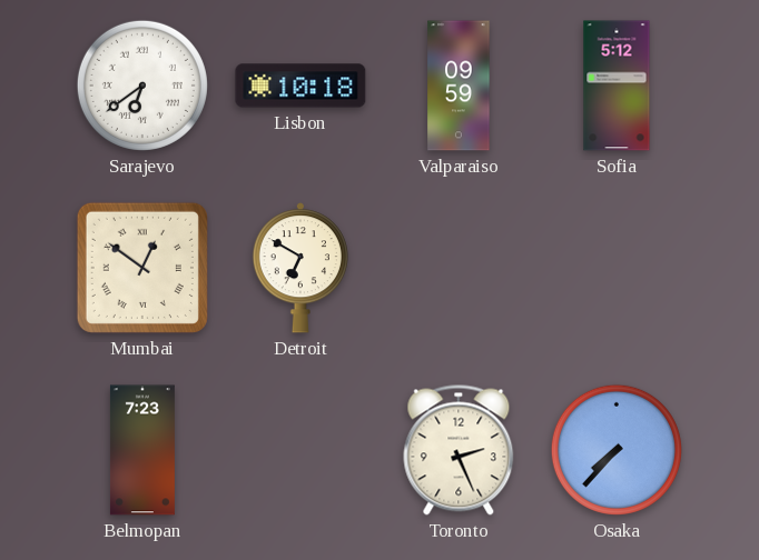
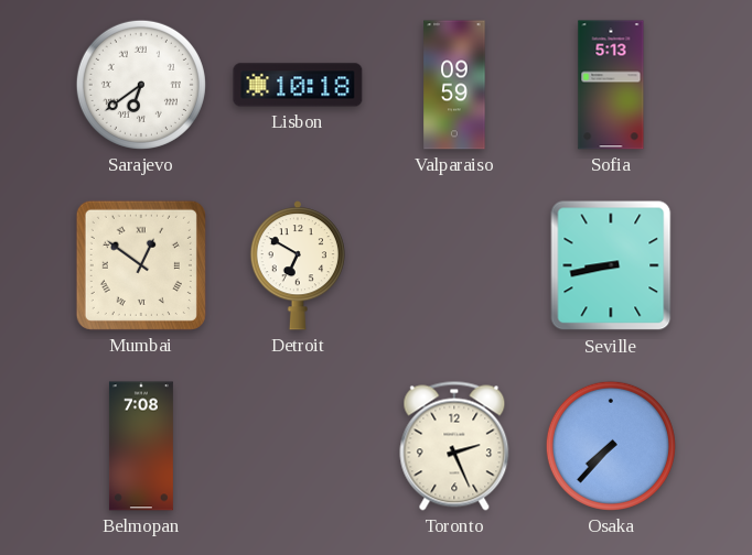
Sofia: 5:12 -> 5:13
Seville: none -> 8:43
Belmopan: 7:23 -> 7:08
